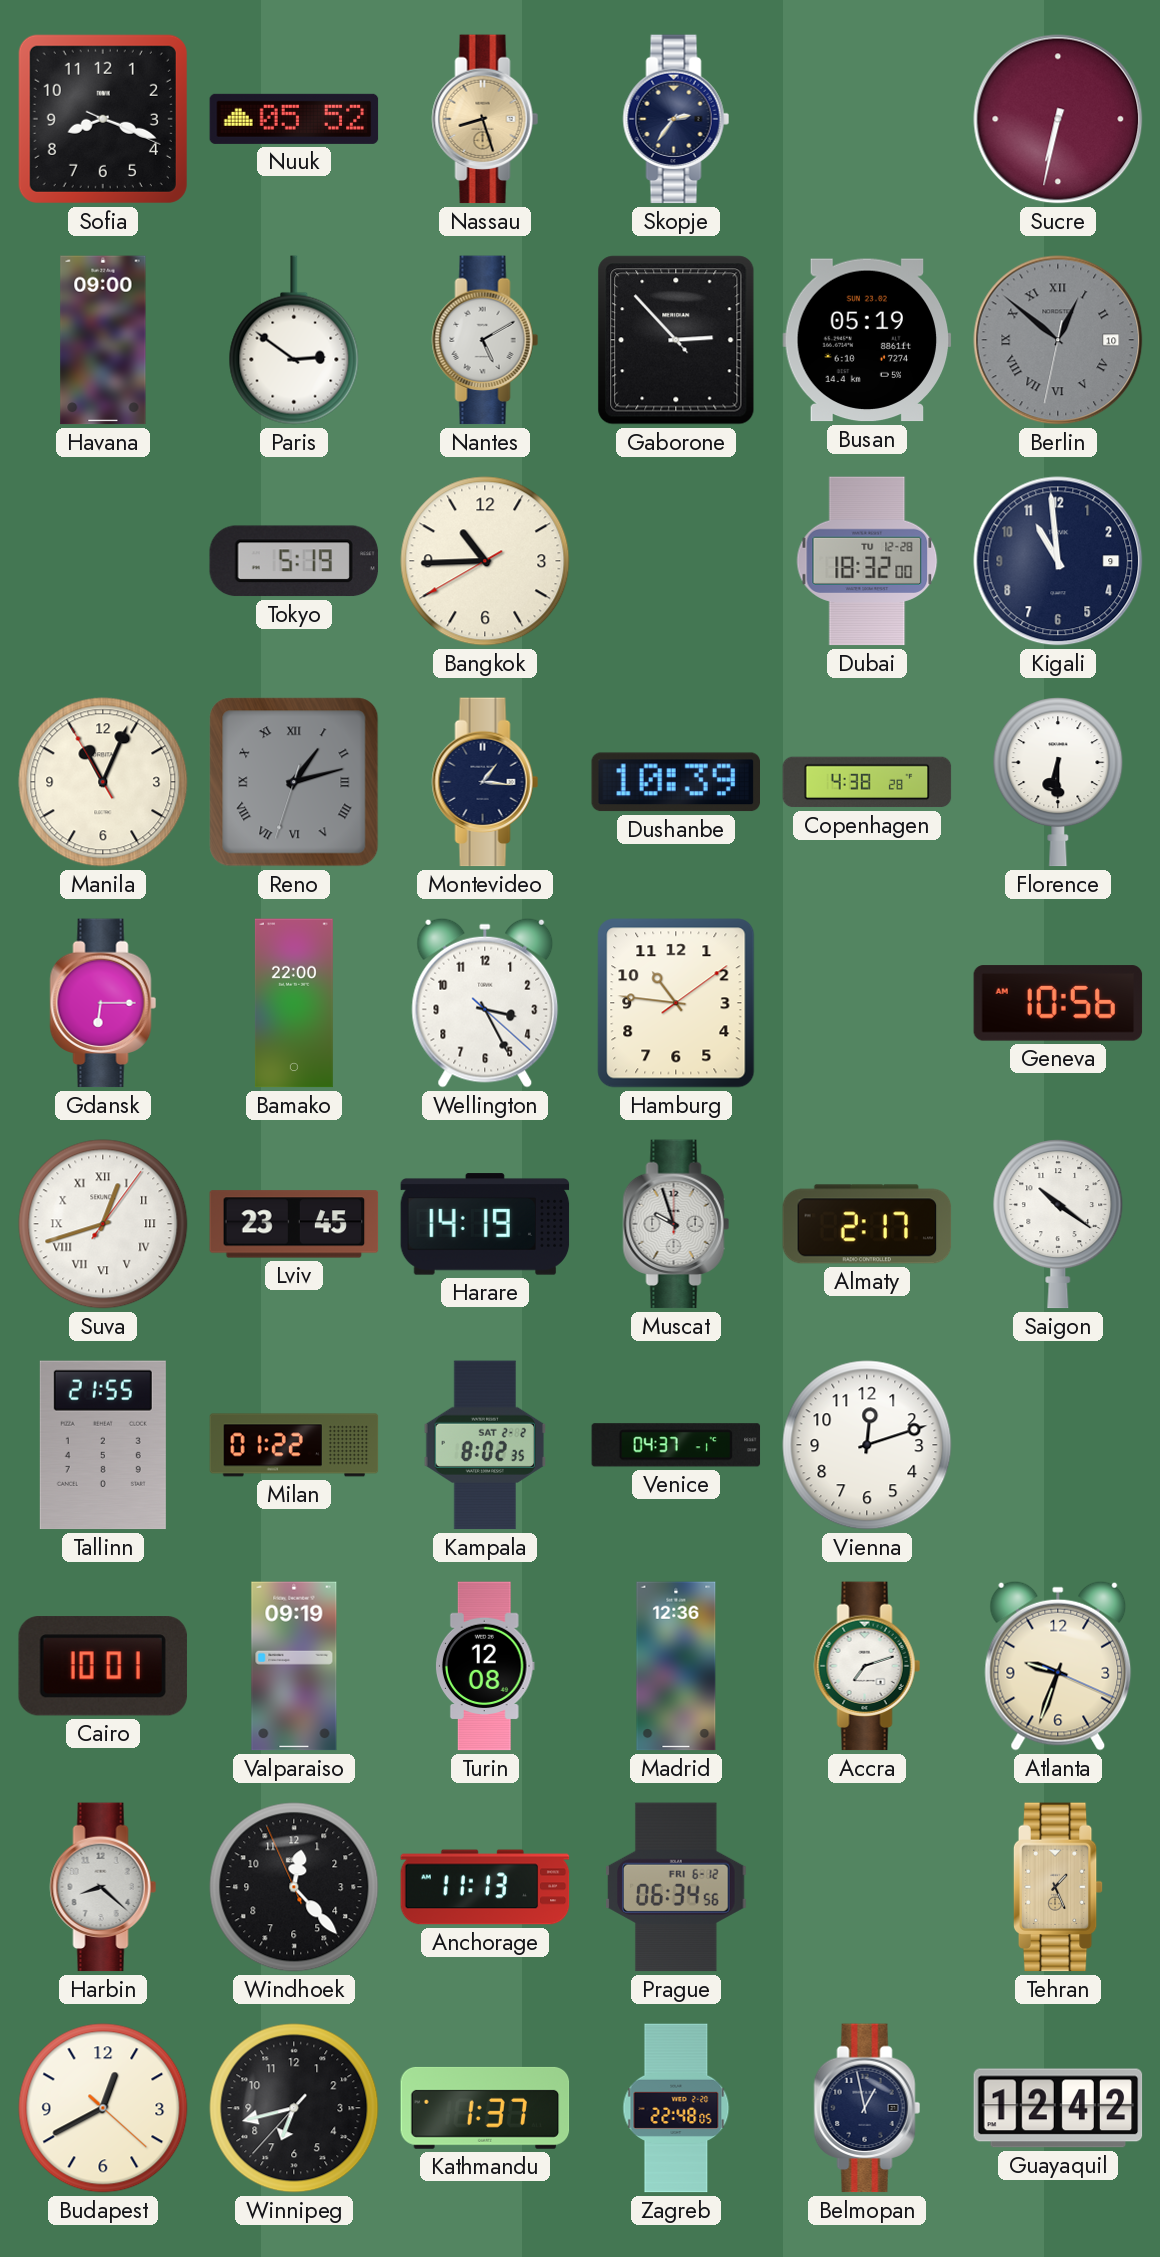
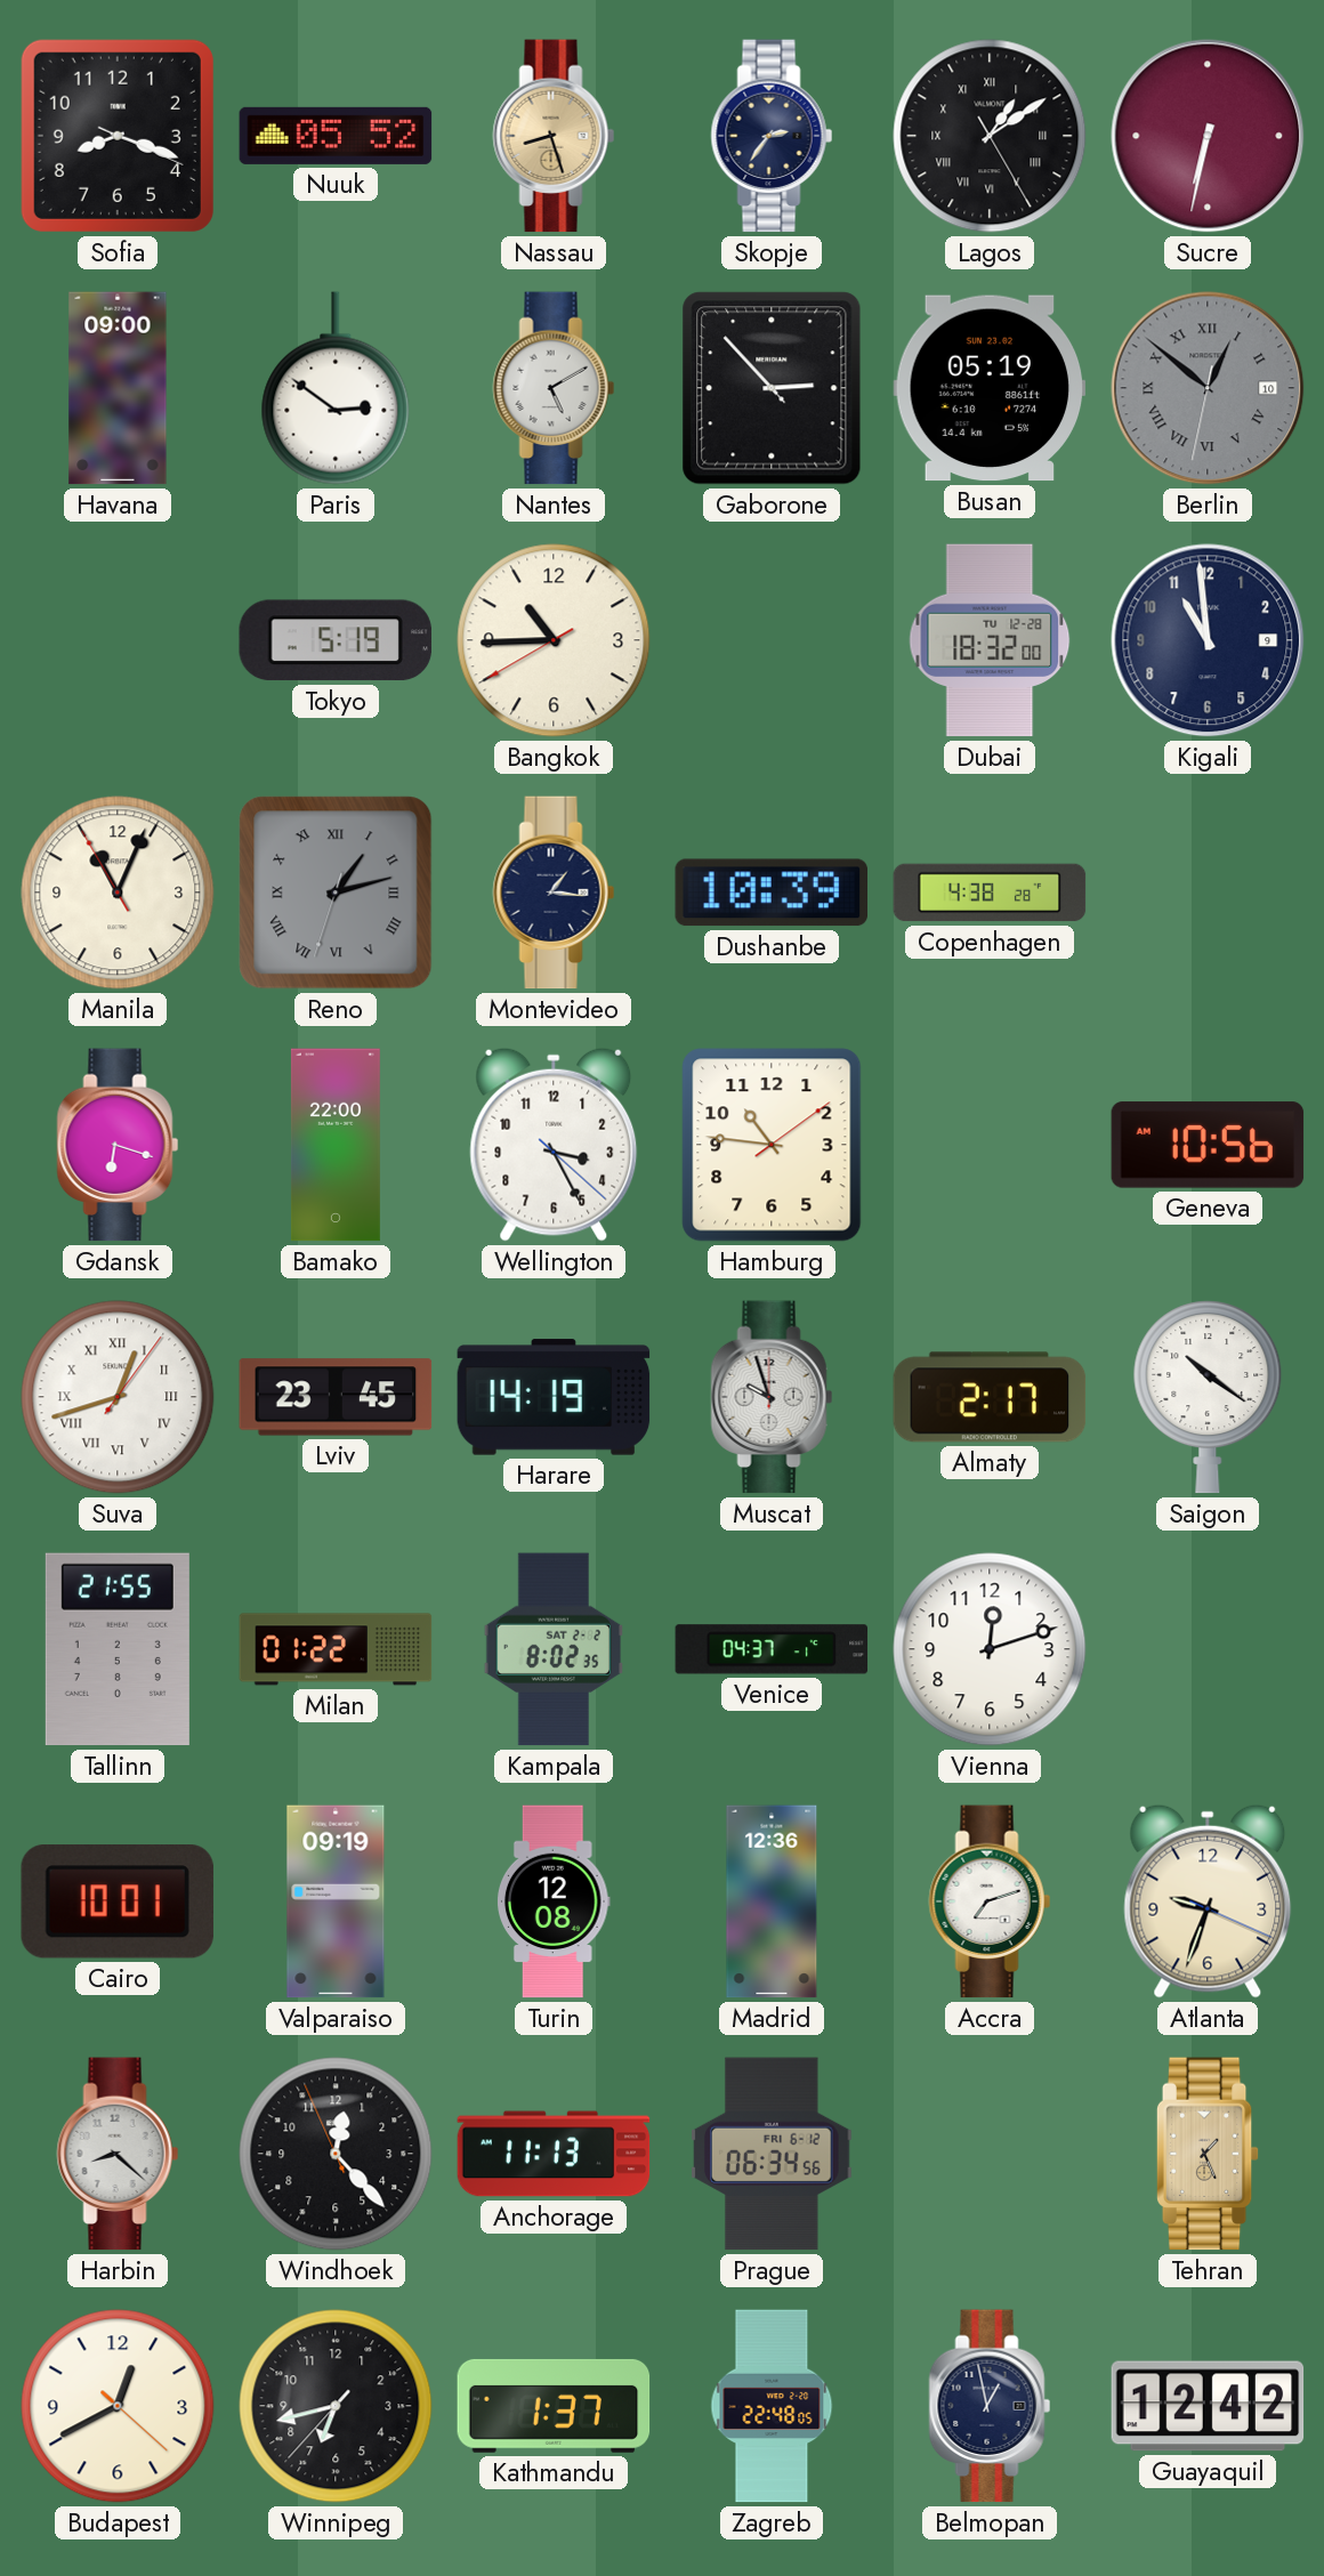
Lagos: none -> 1:09
Florence: 6:30 -> none
Gdansk: 6:15 -> 6:18
